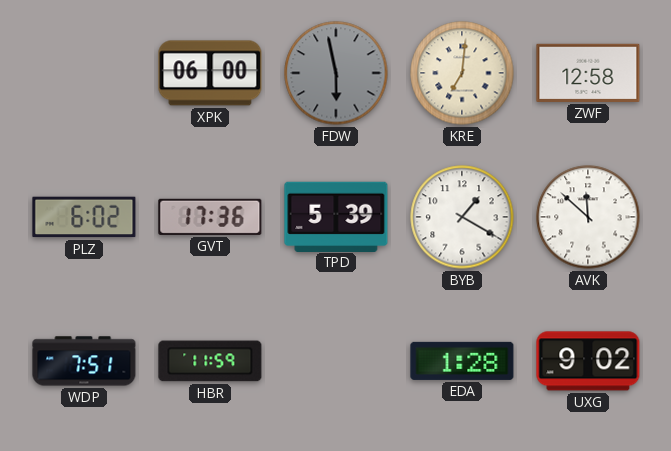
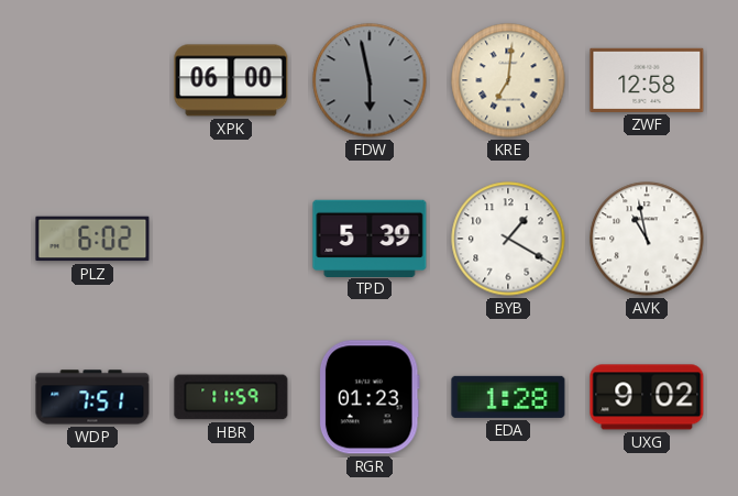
GVT: 17:36 -> none
AVK: 11:52 -> 10:58
RGR: none -> 01:23
